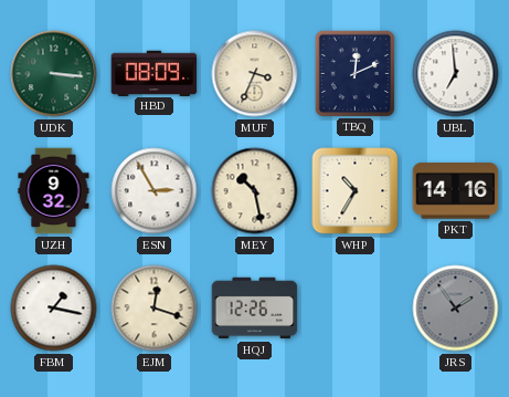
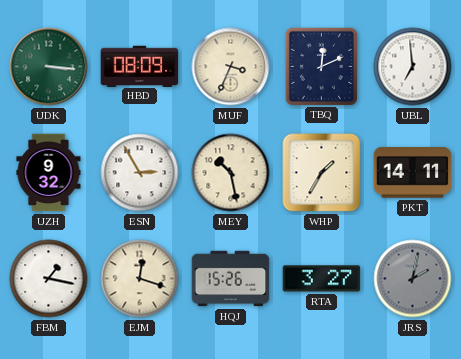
WHP: 10:35 -> 1:35
PKT: 14:16 -> 14:11
HQJ: 12:26 -> 15:26
RTA: none -> 3:27
JRS: 1:54 -> 2:02
